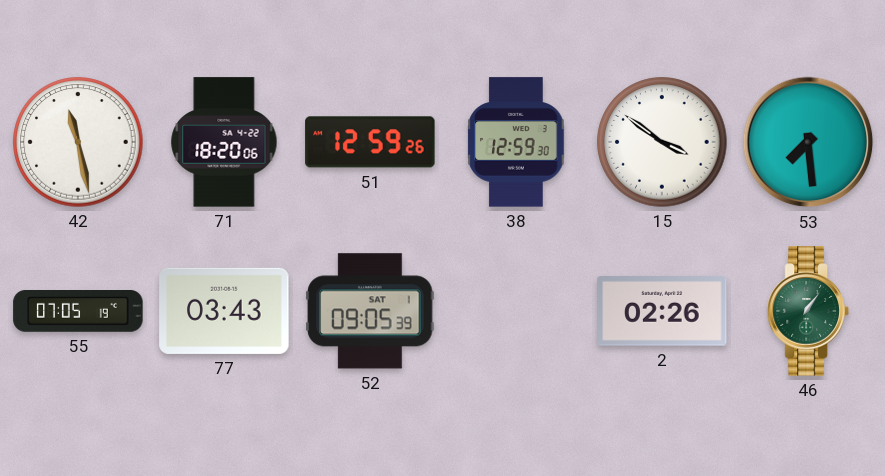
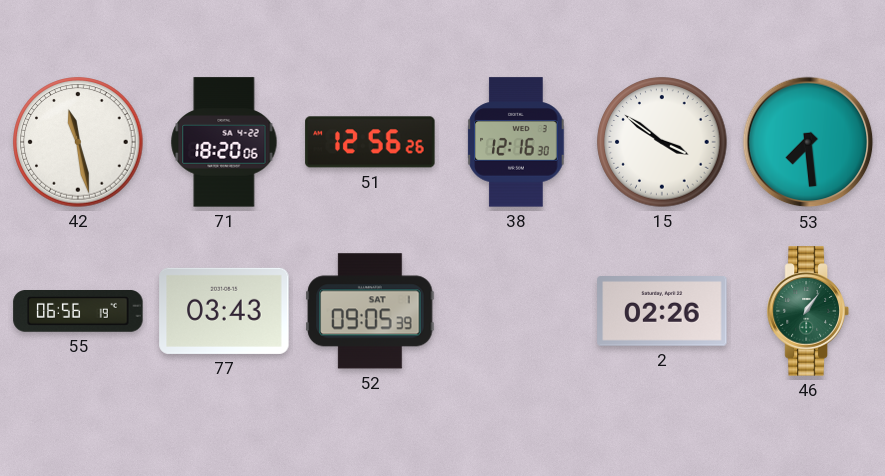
51: 12:59 -> 12:56
38: 12:59 -> 12:16
55: 07:05 -> 06:56
